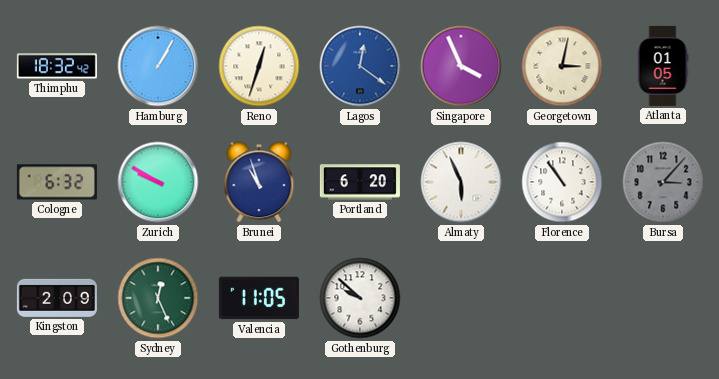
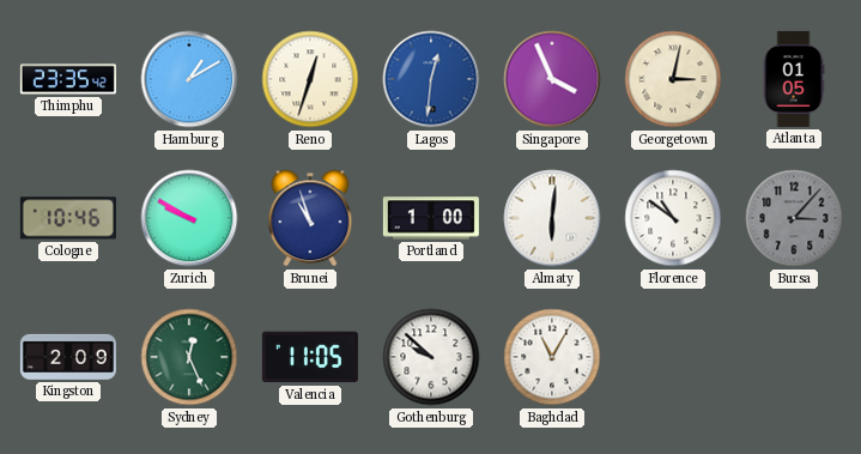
Thimphu: 18:32 -> 23:35
Hamburg: 1:05 -> 1:10
Lagos: 12:21 -> 12:31
Cologne: 6:32 -> 10:46
Portland: 6:20 -> 1:00
Almaty: 5:56 -> 6:01
Florence: 10:54 -> 10:51
Baghdad: none -> 11:05
